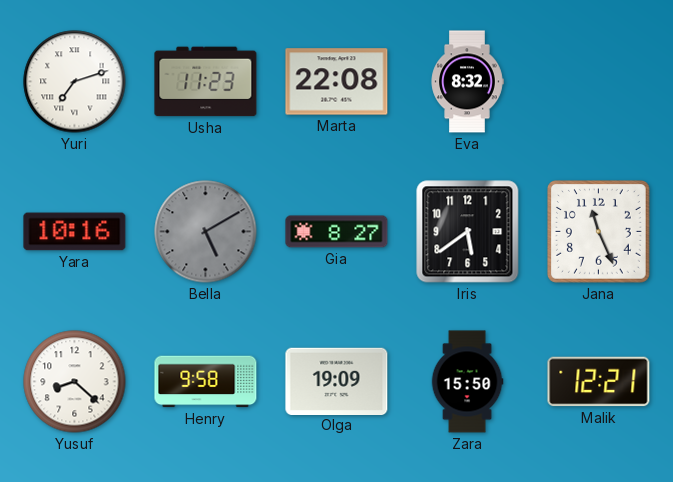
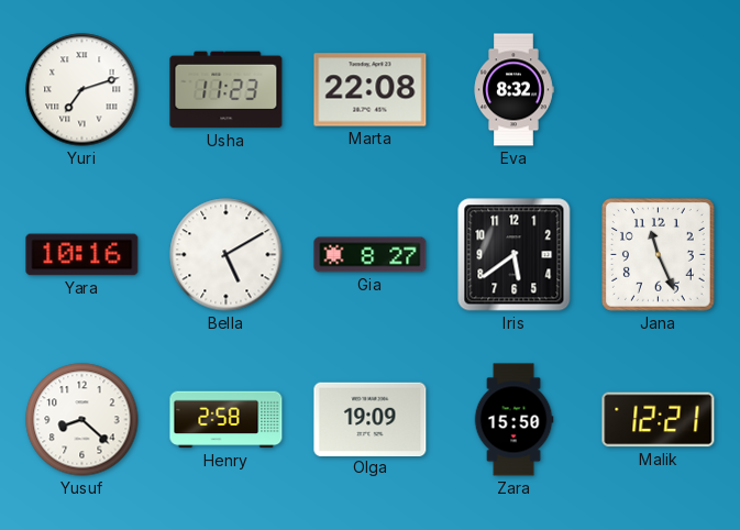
Bella dial: grey -> white
Henry: 9:58 -> 2:58
